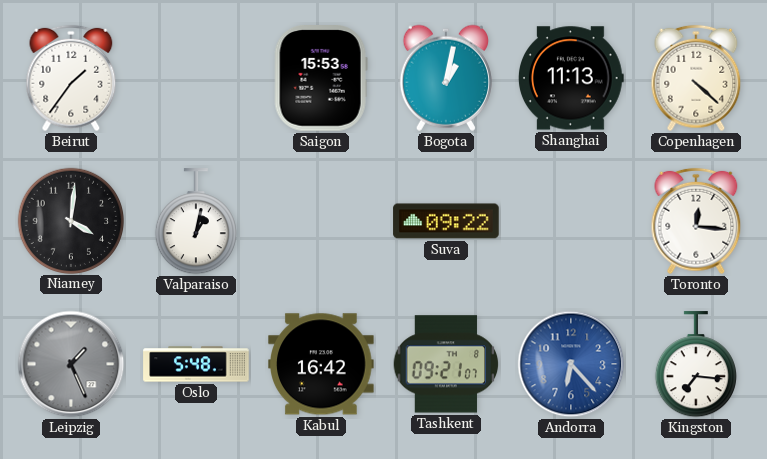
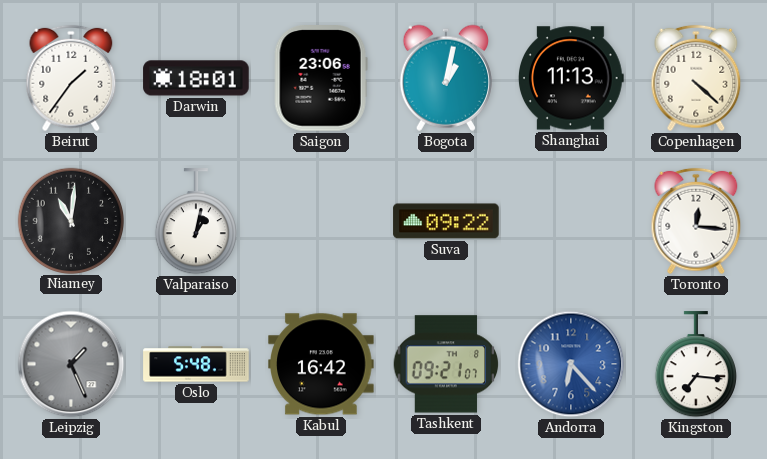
Darwin: none -> 18:01
Saigon: 15:53 -> 23:06
Niamey: 4:01 -> 11:01
